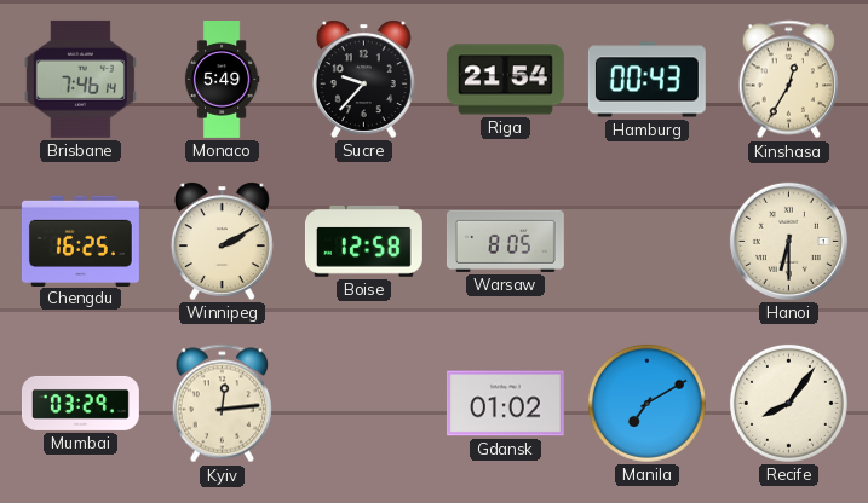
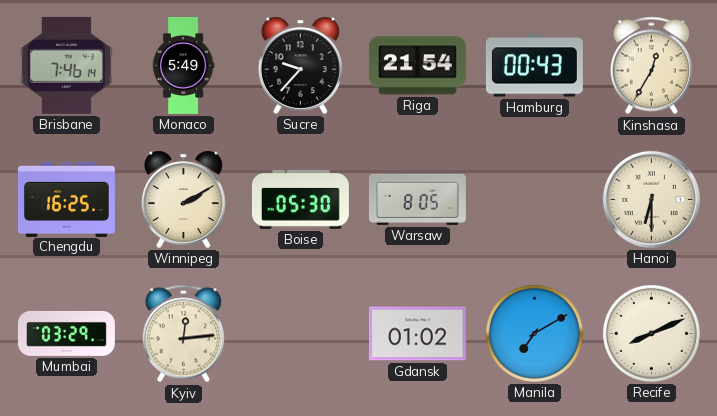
Boise: 12:58 -> 05:30
Recife: 8:06 -> 8:11
